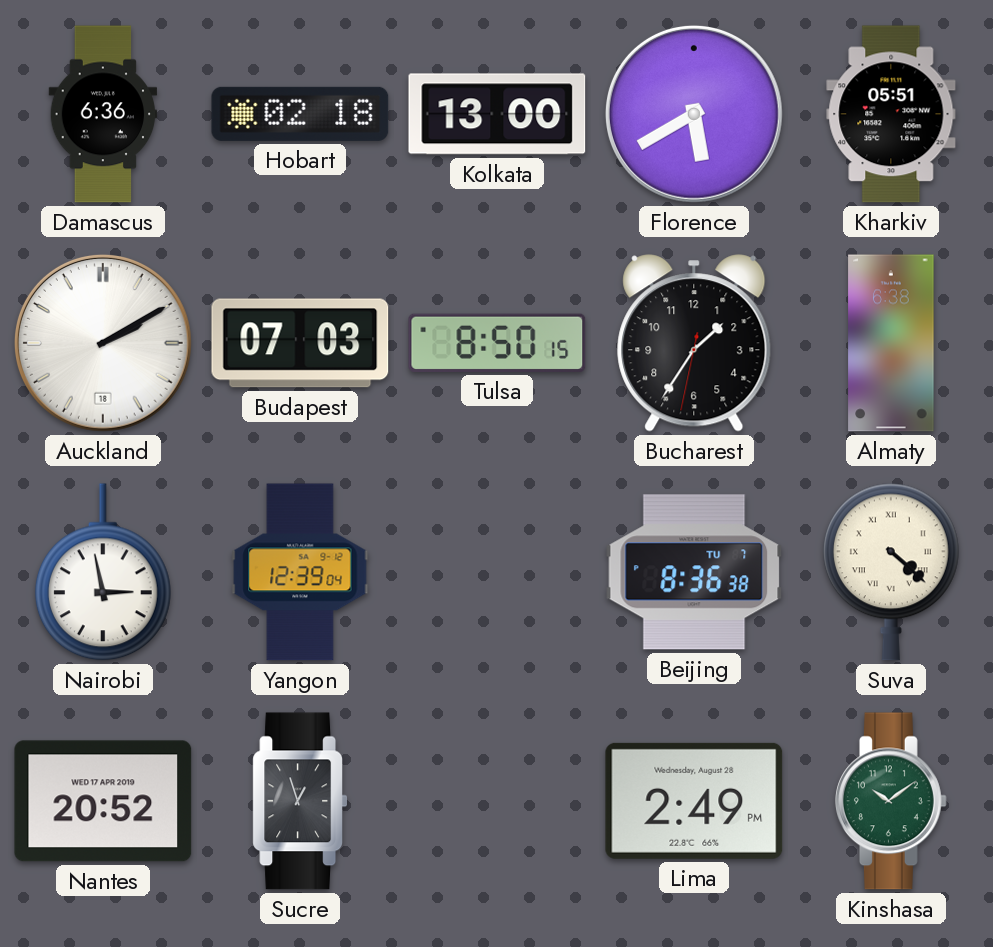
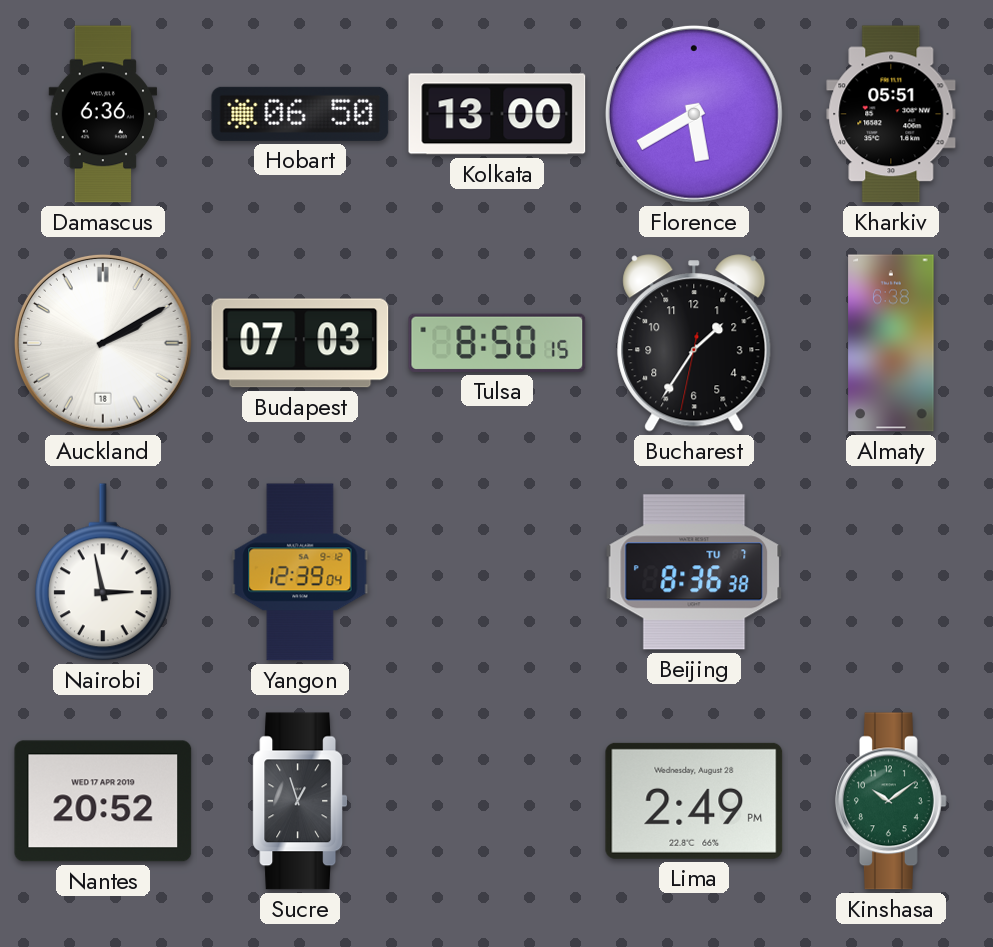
Hobart: 02:18 -> 06:50
Suva: 4:22 -> none
